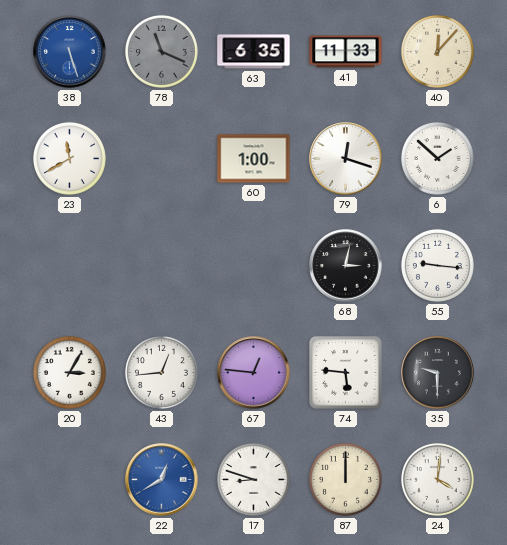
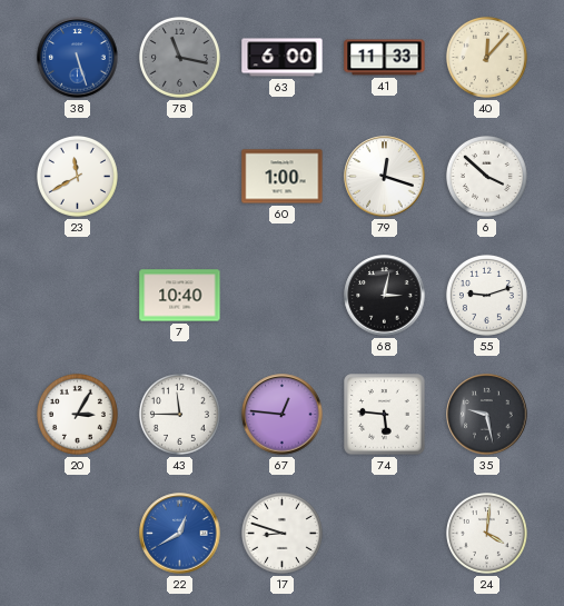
78: 11:19 -> 11:17
63: 6:35 -> 6:00
6: 1:52 -> 3:52
7: none -> 10:40
55: 9:16 -> 9:12
43: 12:44 -> 11:45
35: 9:30 -> 9:28
87: 12:00 -> none
